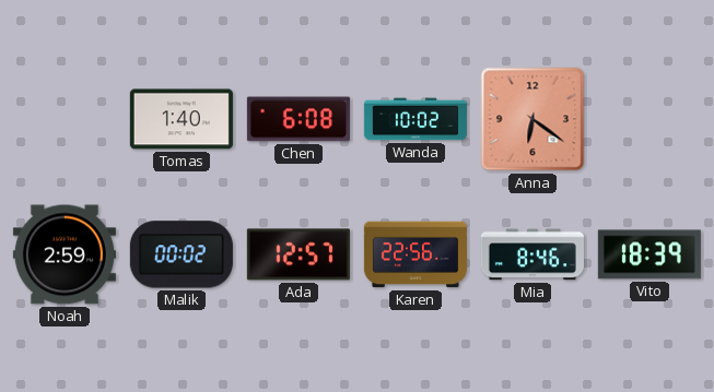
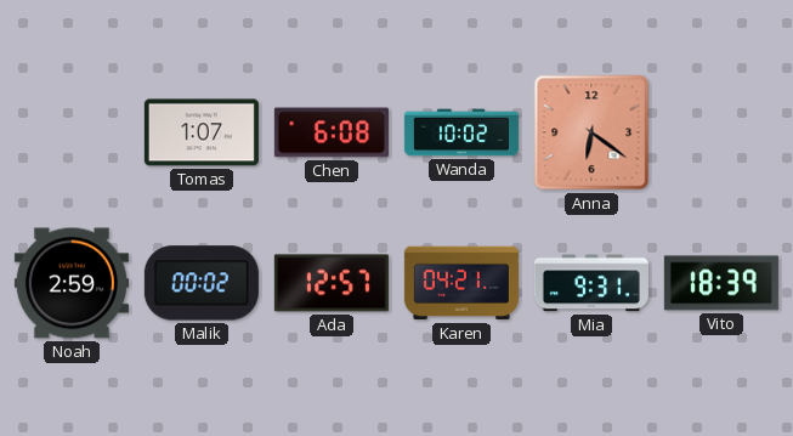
Tomas: 1:40 -> 1:07
Karen: 22:56 -> 04:21
Mia: 8:46 -> 9:31
